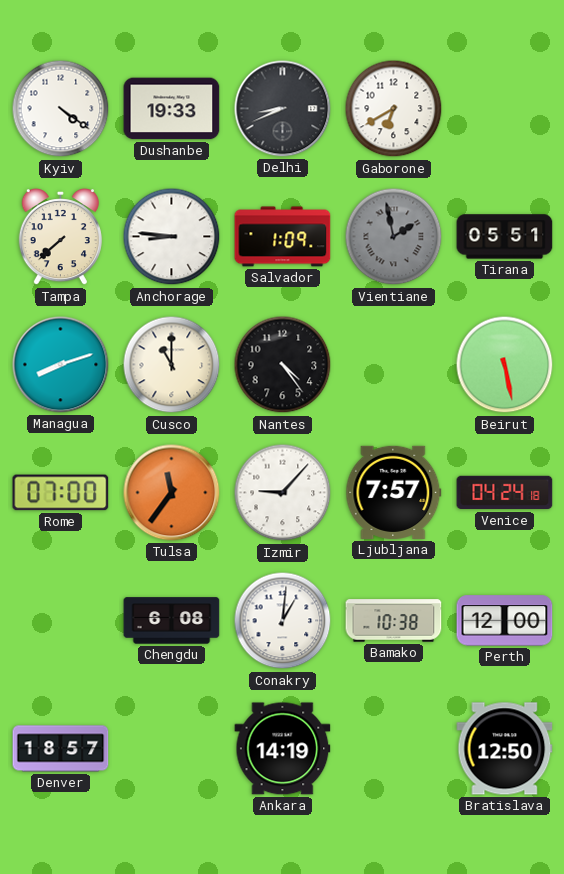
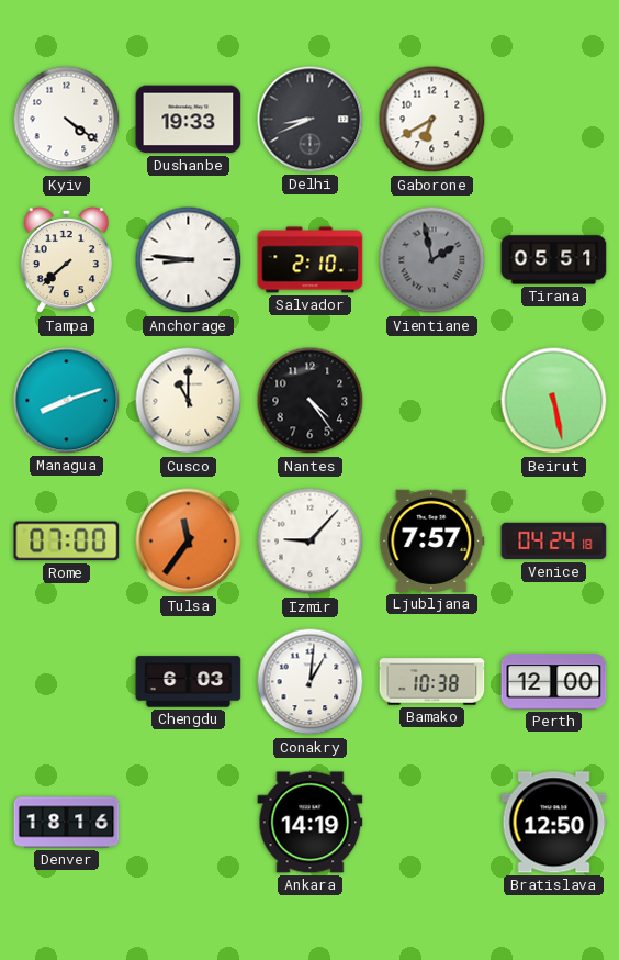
Salvador: 1:09 -> 2:10
Chengdu: 6:08 -> 6:03
Denver: 18:57 -> 18:16
